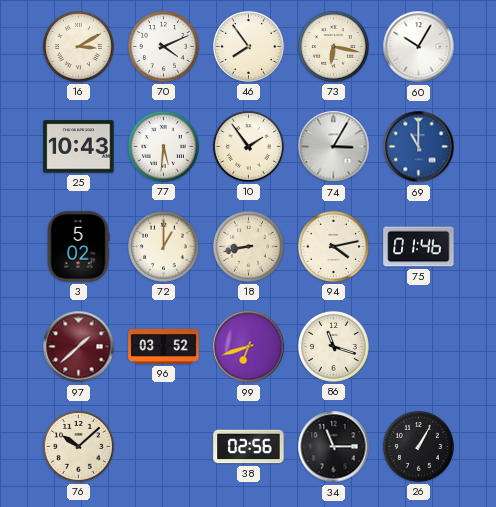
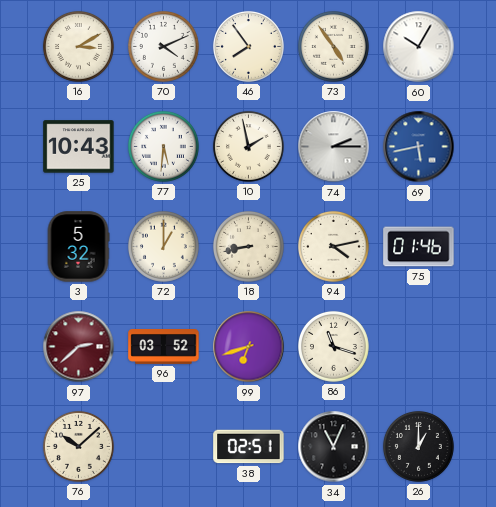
73: 6:17 -> 4:54
10: 1:54 -> 1:58
74: 3:05 -> 2:15
69: 11:00 -> 5:43
3: 5:02 -> 5:32
97: 1:38 -> 2:38
38: 02:56 -> 02:51
34: 11:15 -> 11:04
26: 1:05 -> 1:00
